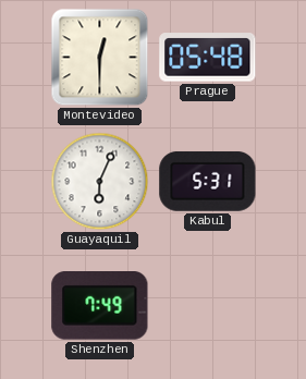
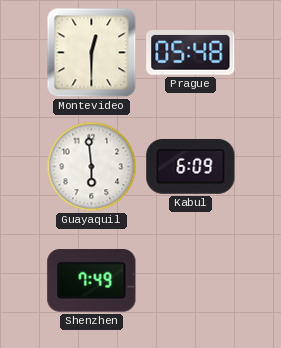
Guayaquil: 6:04 -> 5:59
Kabul: 5:31 -> 6:09
